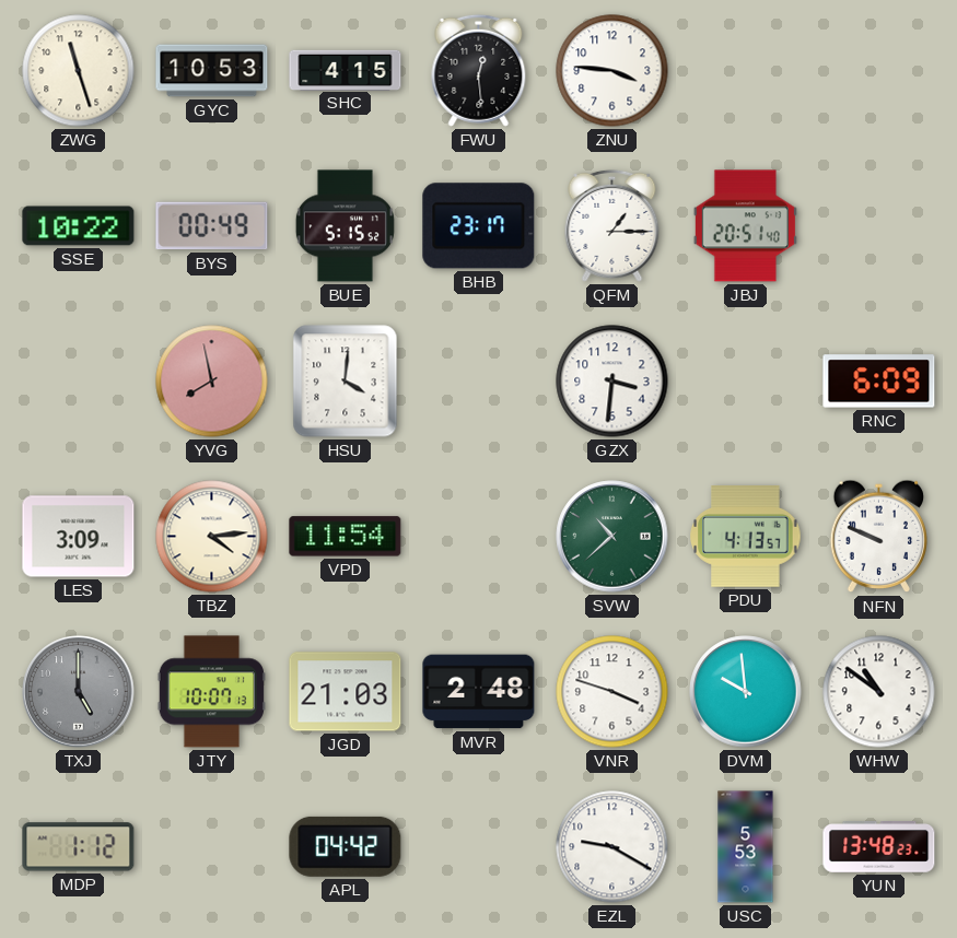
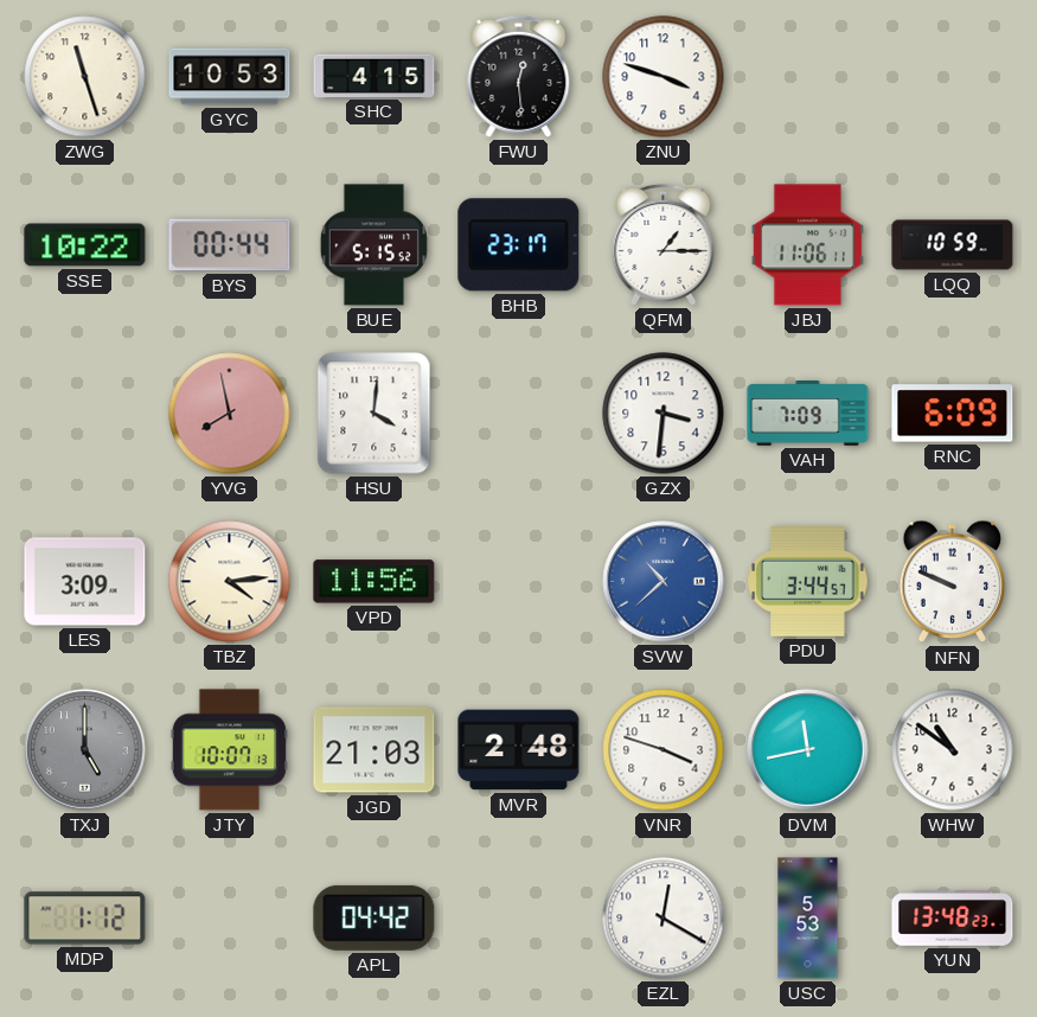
ZNU: 3:46 -> 3:48
BYS: 00:49 -> 00:44
JBJ: 20:51 -> 11:06
LQQ: none -> 10:59
VAH: none -> 7:09
VPD: 11:54 -> 11:56
SVW dial: green -> blue
PDU: 4:13 -> 3:44
DVM: 9:59 -> 11:43
EZL: 9:20 -> 12:20
